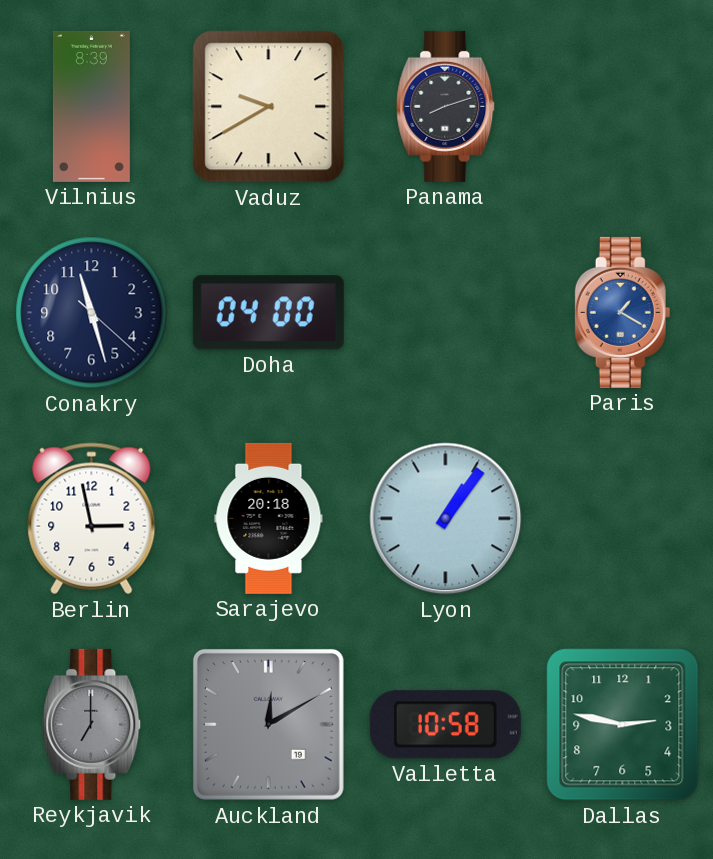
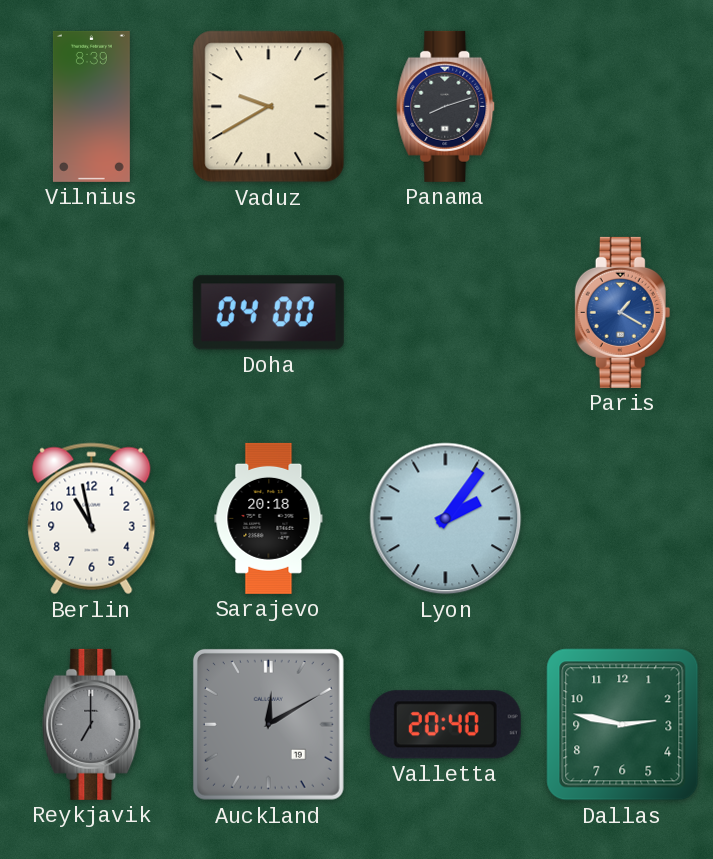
Conakry: 11:27 -> none
Berlin: 2:58 -> 10:58
Lyon: 1:06 -> 2:06
Valletta: 10:58 -> 20:40
